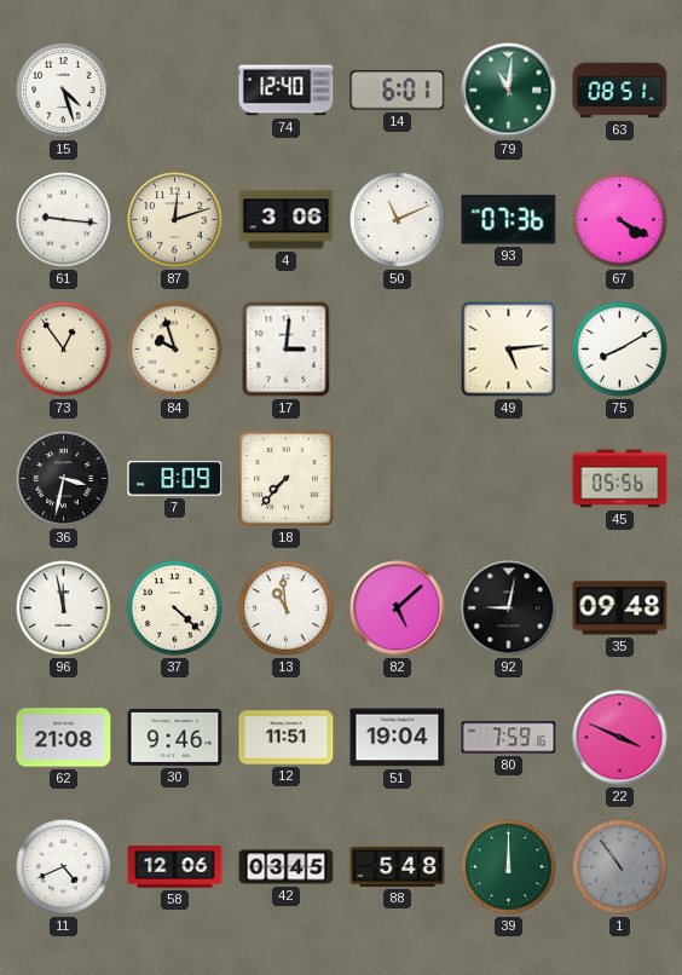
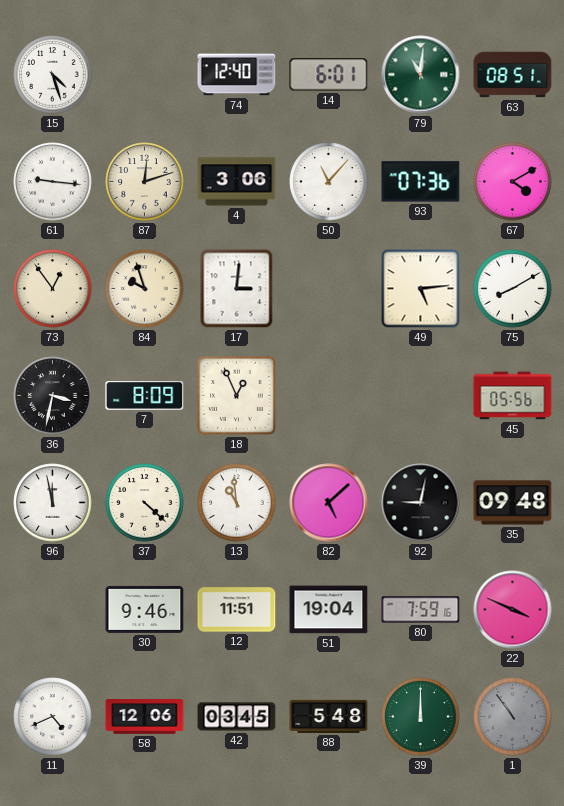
50: 11:11 -> 11:07
67: 4:20 -> 4:10
18: 7:37 -> 12:56
62: 21:08 -> none
